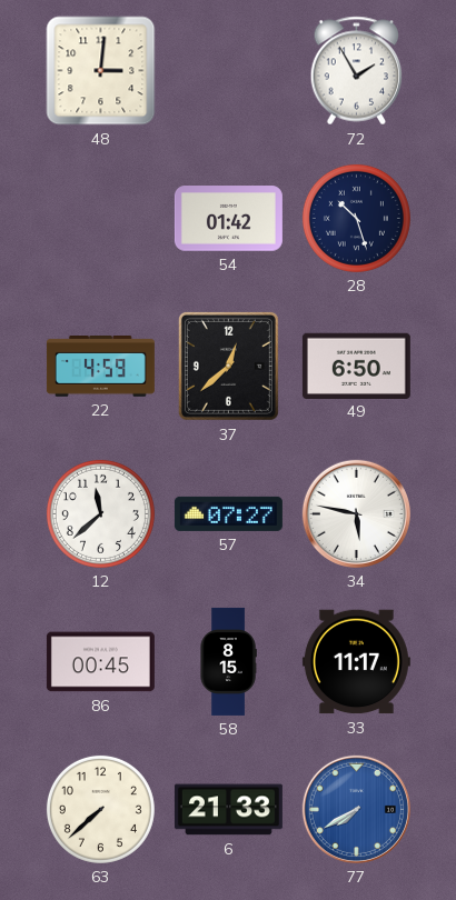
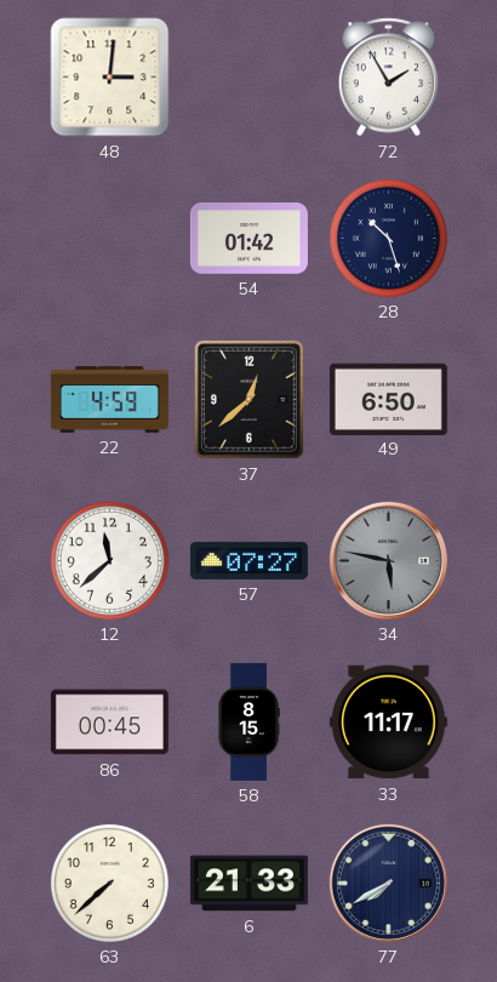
34 dial: white -> grey
77 dial: blue -> navy
